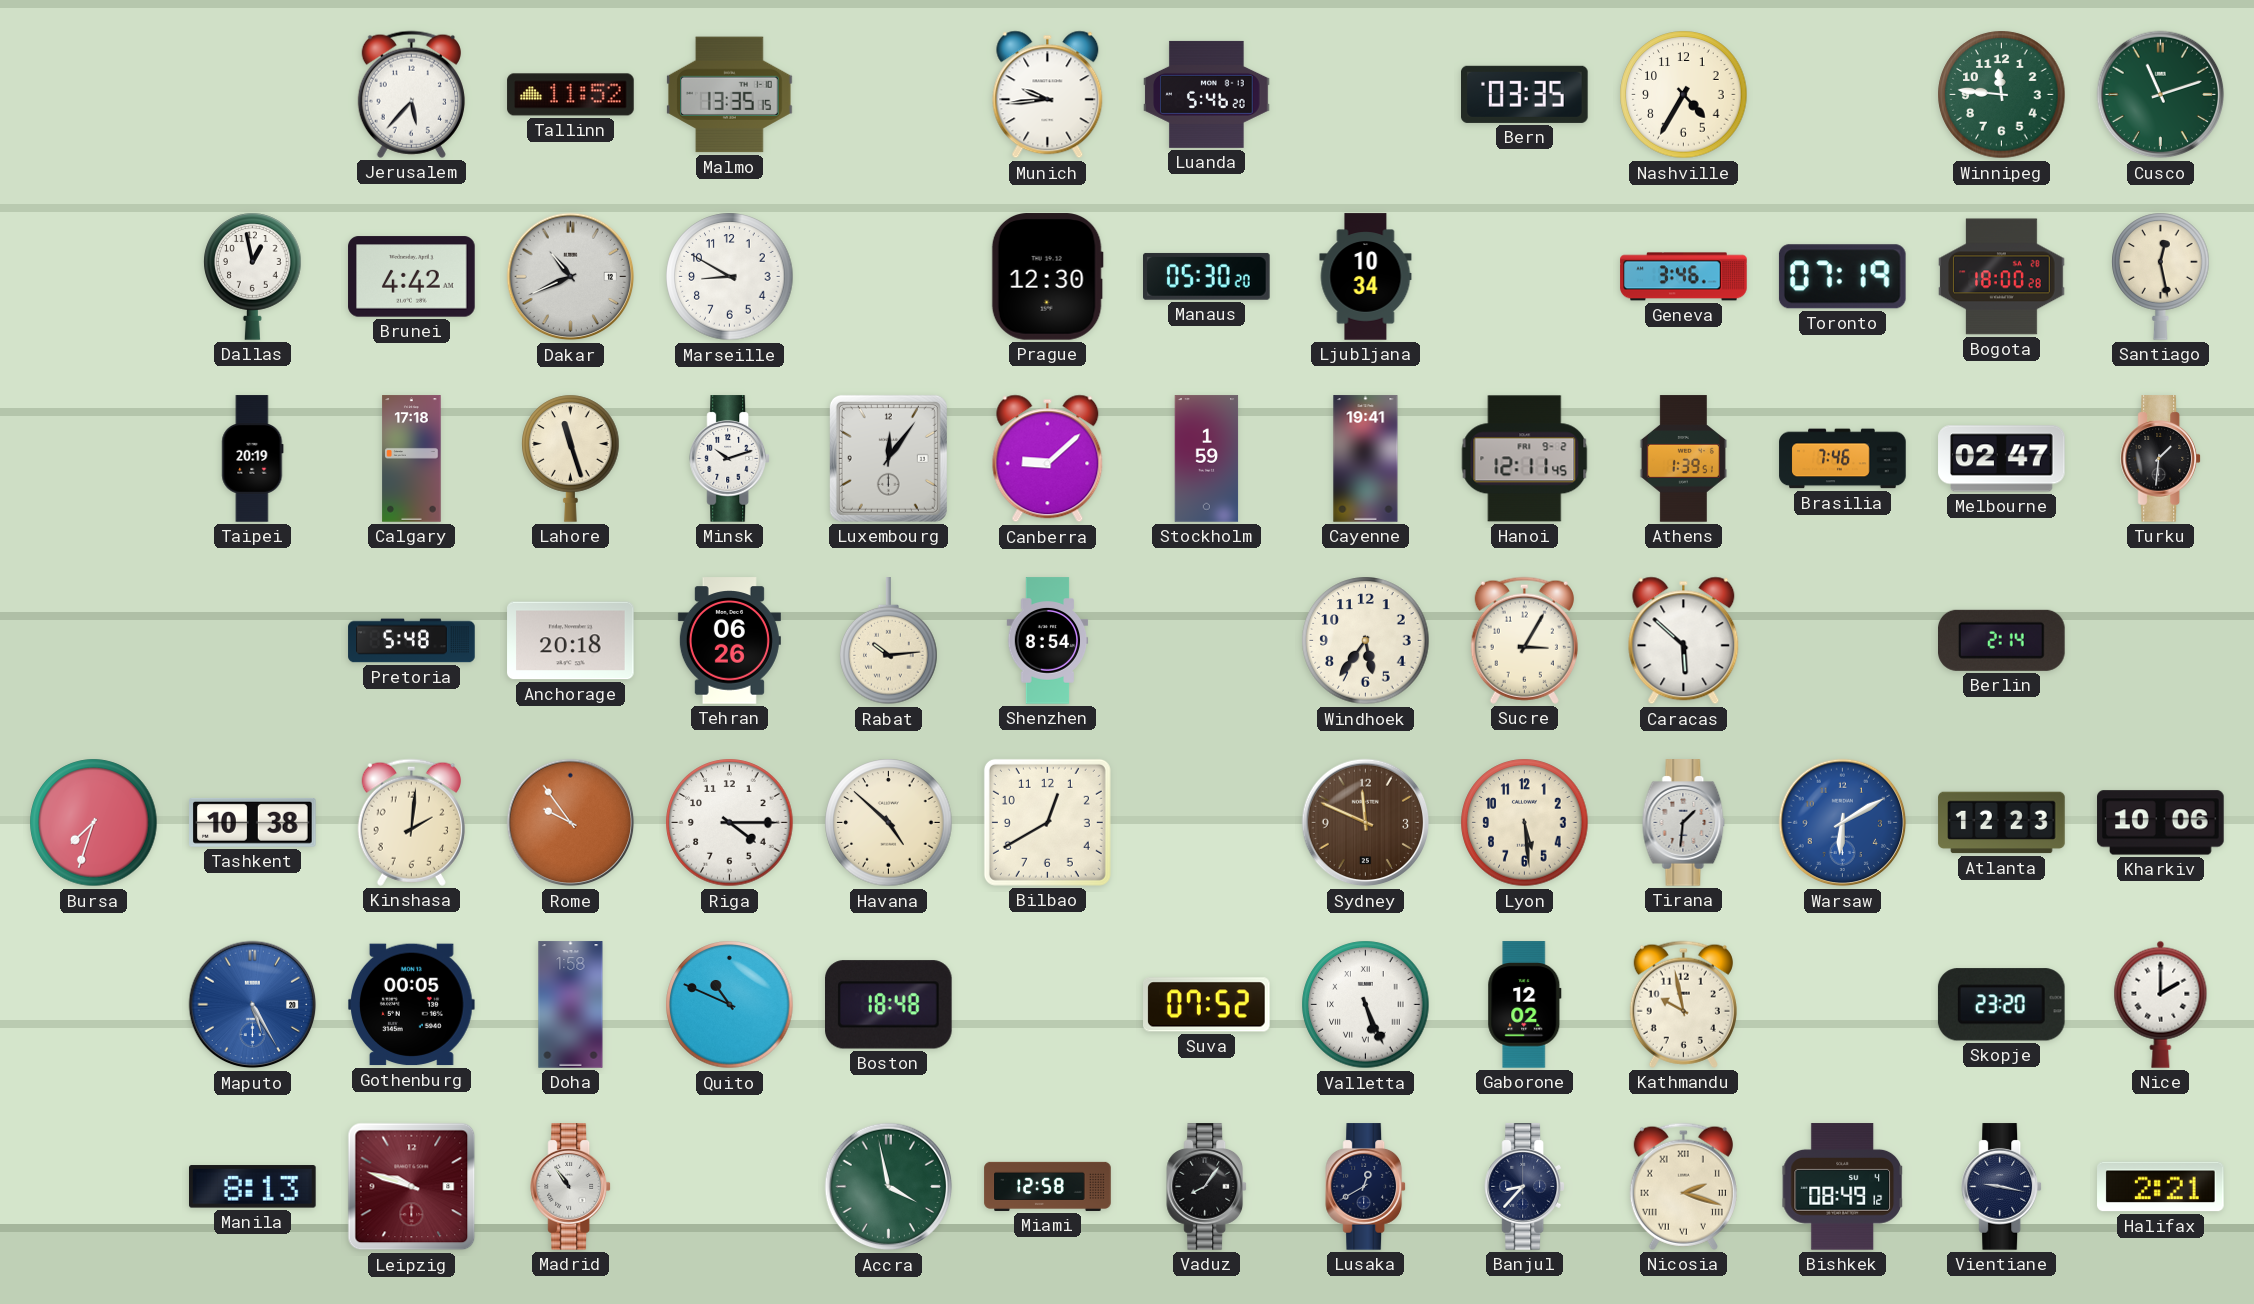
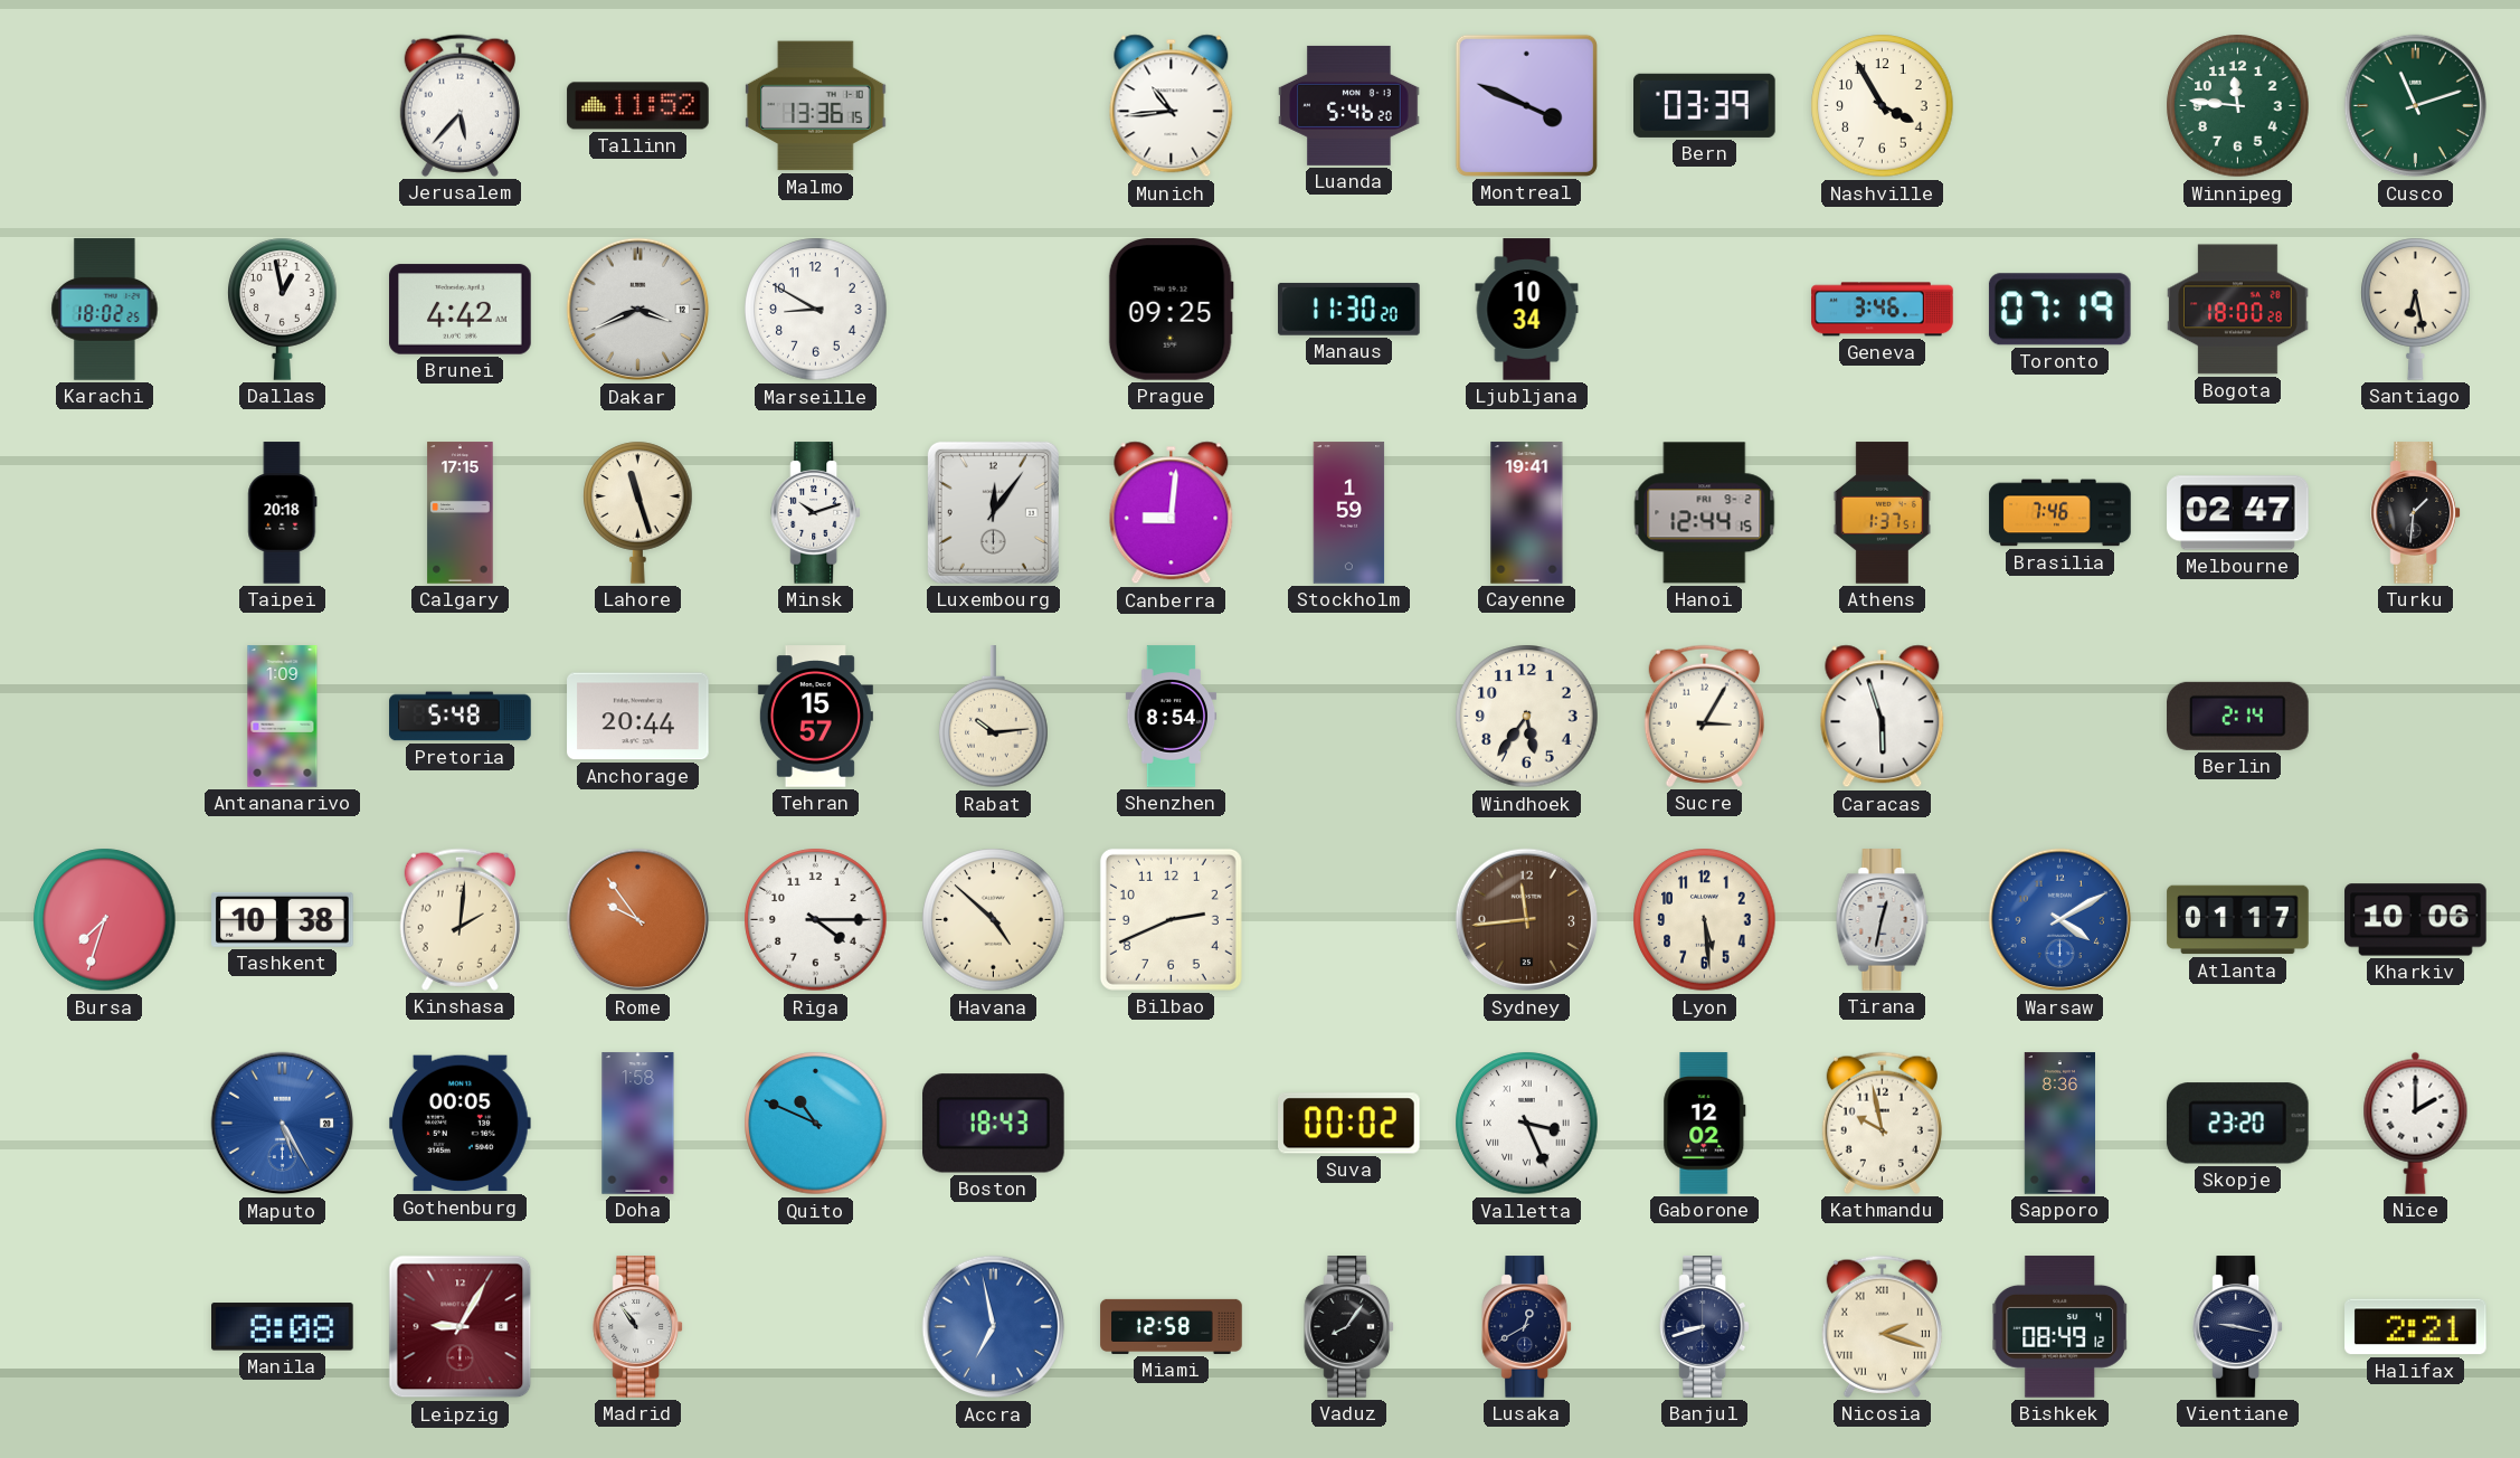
Malmo: 13:35 -> 13:36
Munich: 9:44 -> 10:44
Montreal: none -> 3:49
Bern: 03:35 -> 03:39
Nashville: 4:35 -> 3:55
Karachi: none -> 18:02
Dakar: 10:41 -> 3:41
Prague: 12:30 -> 09:25
Manaus: 05:30 -> 11:30
Santiago: 12:28 -> 6:28
Taipei: 20:19 -> 20:18
Calgary: 17:18 -> 17:15
Canberra: 9:08 -> 9:01
Hanoi: 12:11 -> 12:44
Athens: 1:39 -> 1:37
Antananarivo: none -> 1:09
Anchorage: 20:18 -> 20:44
Tehran: 06:26 -> 15:57
Caracas: 5:52 -> 5:57
Bilbao: 12:40 -> 2:41
Sydney: 11:49 -> 11:44
Tirana: 1:31 -> 12:32
Warsaw: 6:10 -> 4:10
Atlanta: 12:23 -> 01:17
Boston: 18:48 -> 18:43
Suva: 07:52 -> 00:02
Valletta: 5:26 -> 3:26
Sapporo: none -> 8:36
Manila: 8:13 -> 8:08
Leipzig: 9:48 -> 9:05
Accra: 3:58 -> 6:58
Accra dial: green -> blue
Banjul: 8:37 -> 8:42
